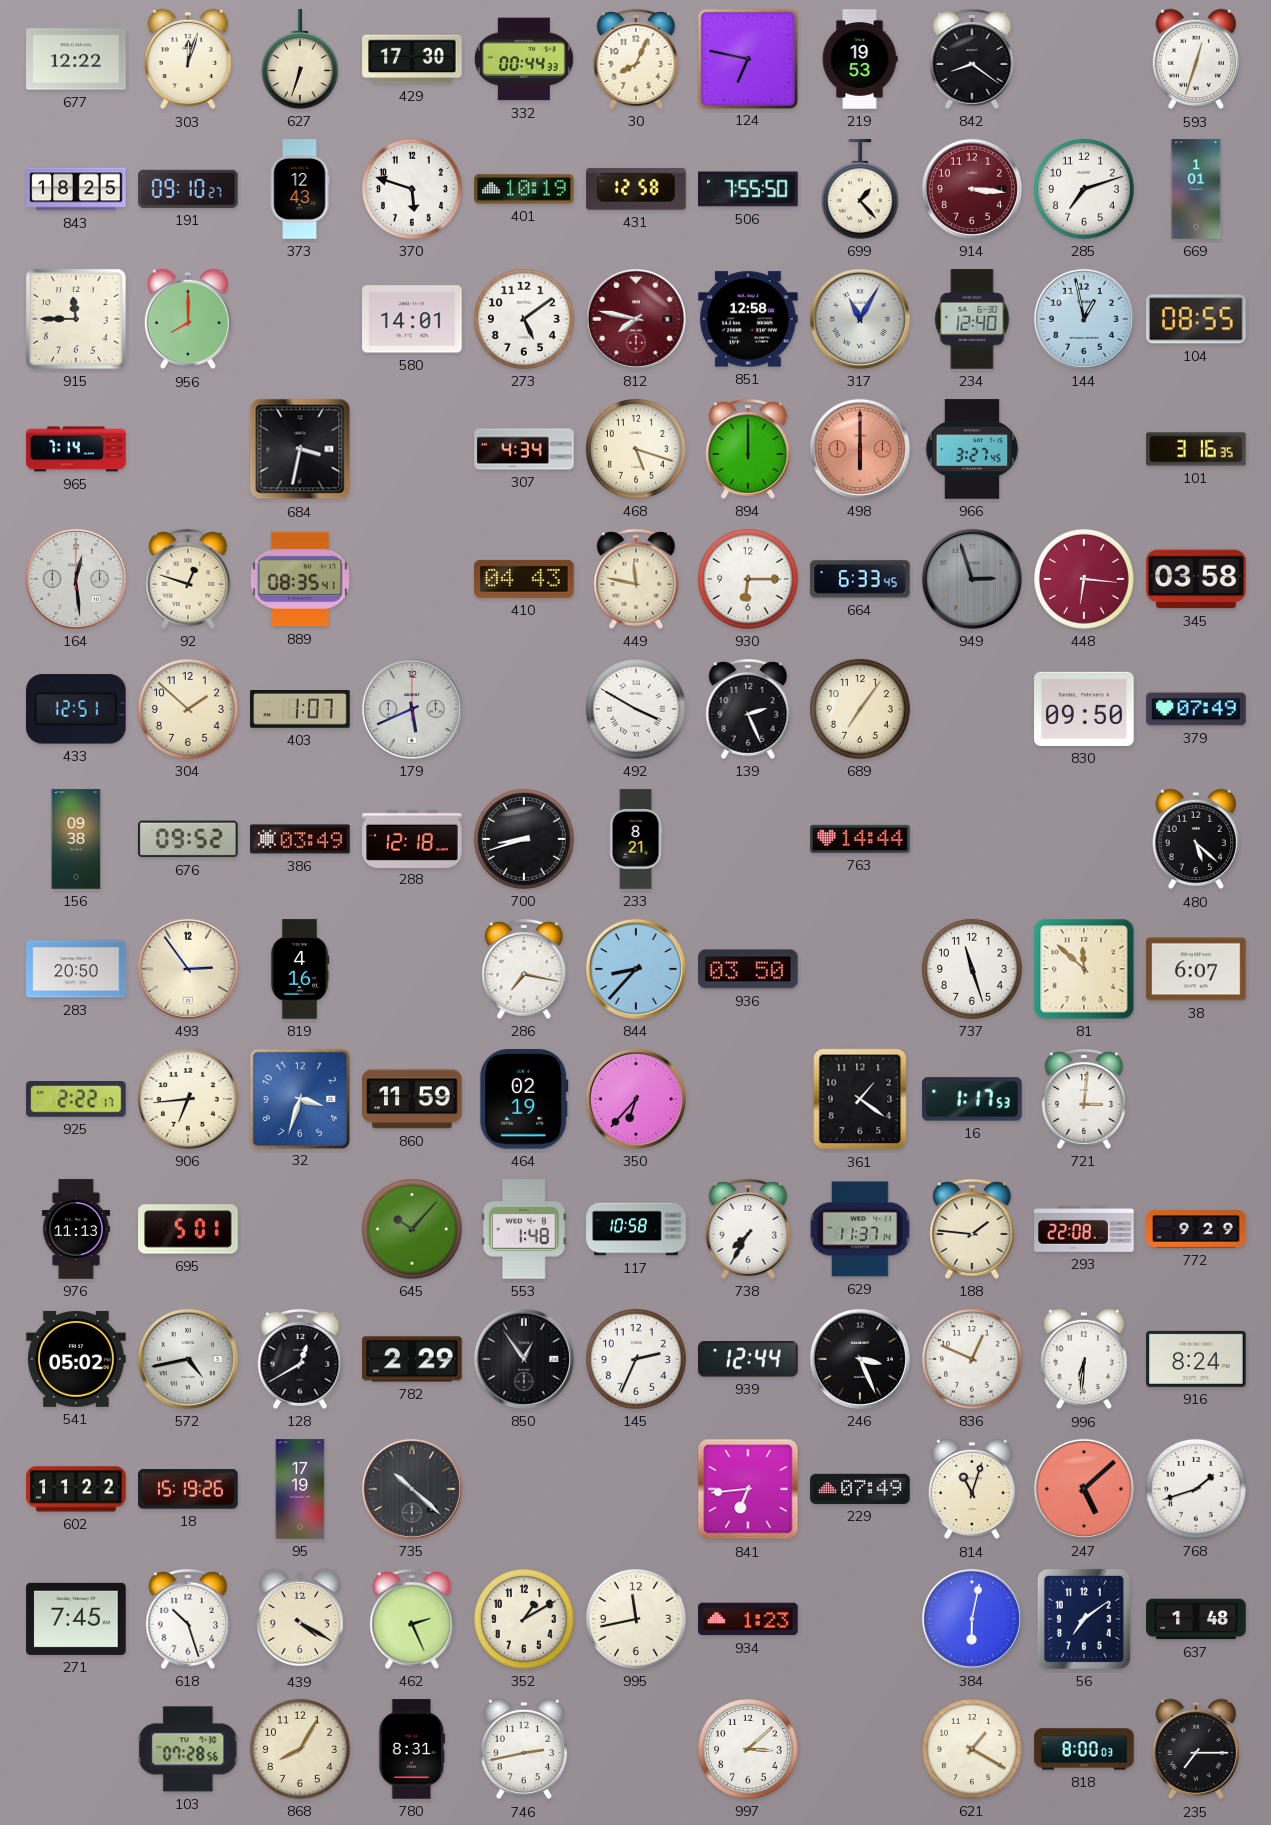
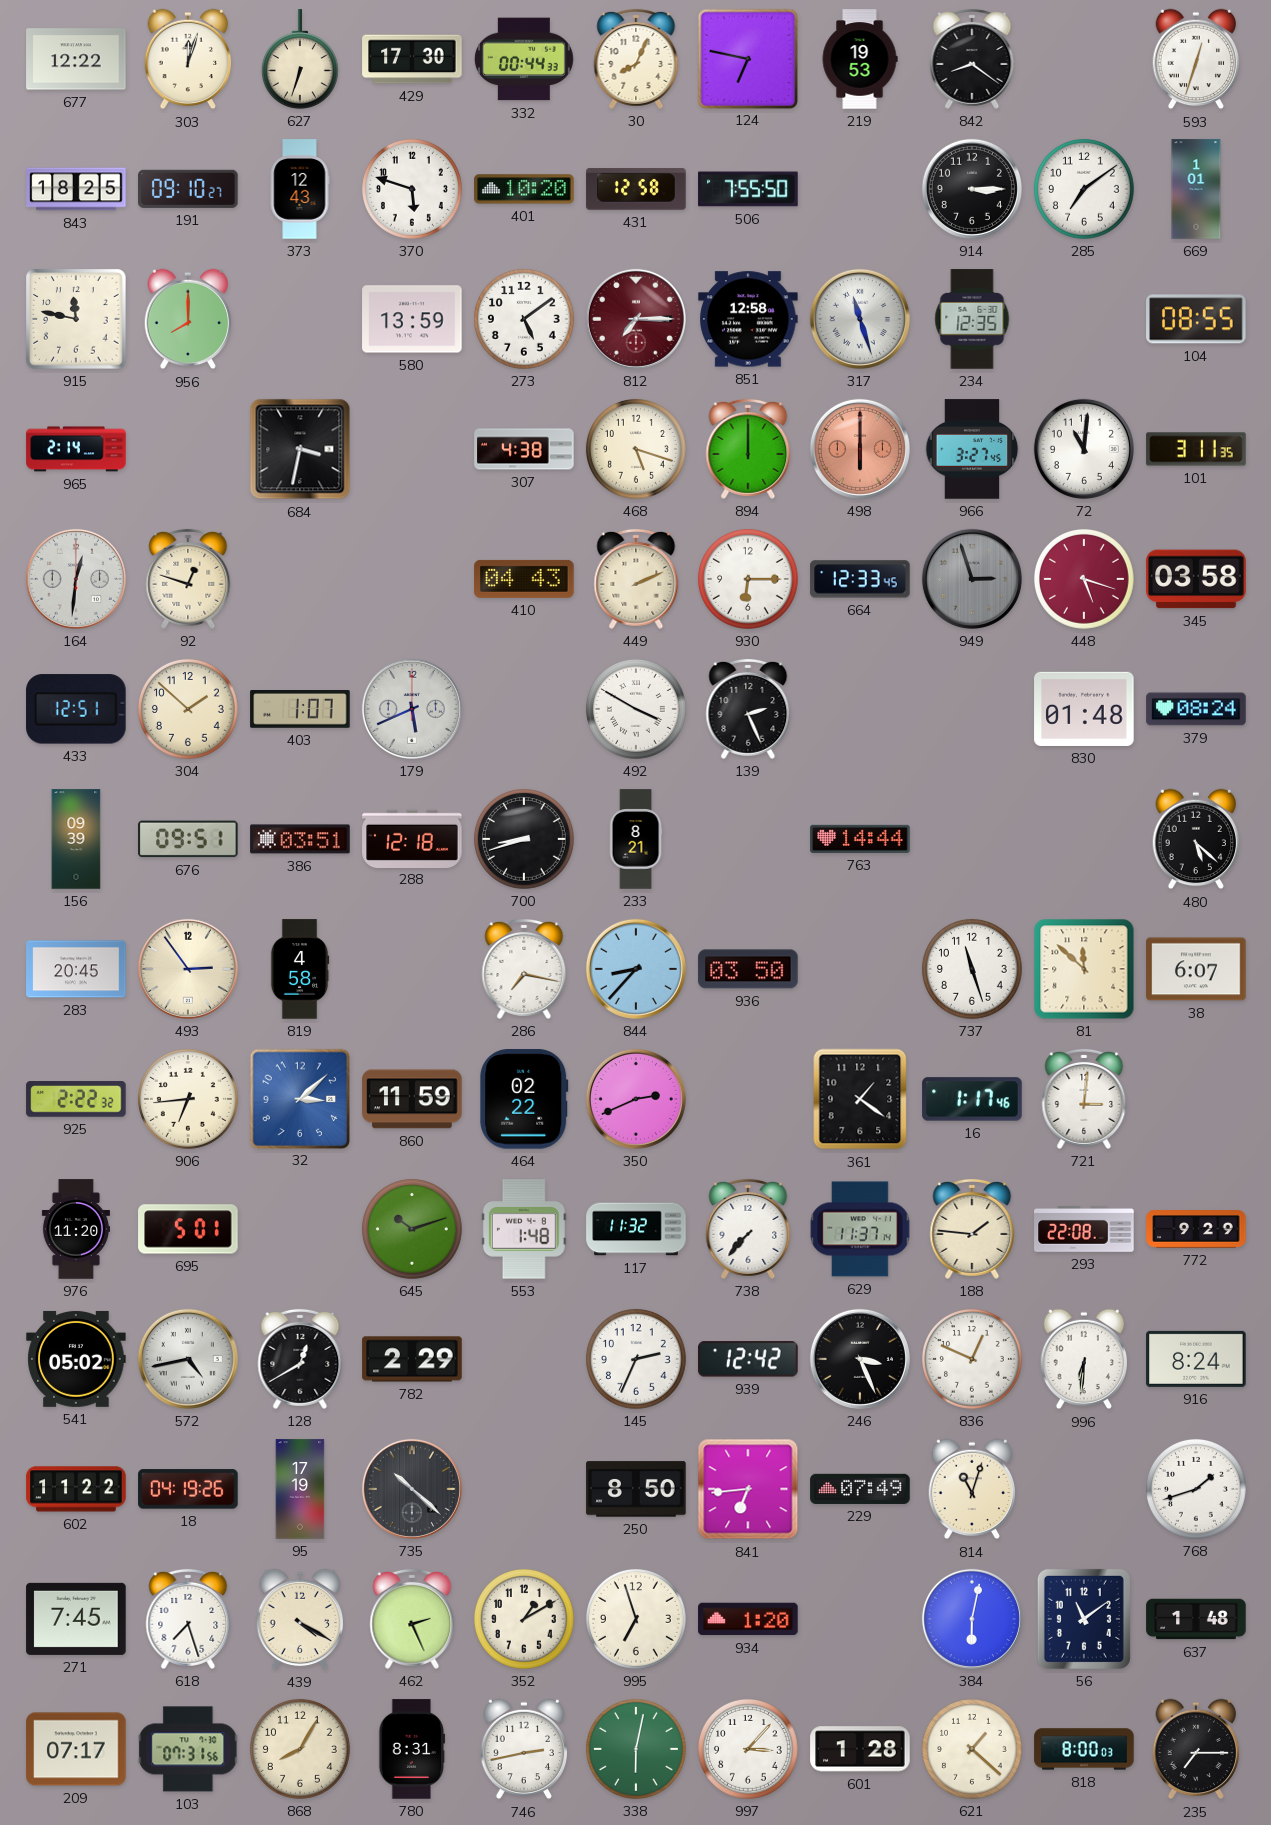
401: 10:19 -> 10:20
699: 1:23 -> none
914: 3:16 -> 3:15
914 dial: burgundy -> black
285: 7:12 -> 7:09
915: 11:45 -> 11:47
580: 14:01 -> 13:59
812: 7:47 -> 7:15
317: 11:05 -> 11:27
234: 12:40 -> 12:35
144: 12:58 -> none
965: 7:14 -> 2:14
307: 4:34 -> 4:38
72: none -> 11:01
101: 3:16 -> 3:11
164: 12:29 -> 12:31
889: 08:35 -> none
449: 11:47 -> 2:11
664: 6:33 -> 12:33
448: 6:16 -> 5:18
689: 7:06 -> none
830: 09:50 -> 01:48
379: 07:49 -> 08:24
156: 09:38 -> 09:39
676: 09:52 -> 09:51
386: 03:49 -> 03:51
283: 20:50 -> 20:45
819: 4:16 -> 4:58
925: 2:22:17 -> 2:22:32
32: 3:33 -> 3:08
464: 02:19 -> 02:22
350: 6:37 -> 2:41
16: 1:17:53 -> 1:17:46
976: 11:13 -> 11:20
645: 10:07 -> 10:12
117: 10:58 -> 11:32
738: 7:35 -> 7:37
850: 12:54 -> none
939: 12:44 -> 12:42
18: 15:19 -> 04:19
250: none -> 8:50
247: 5:08 -> none
618: 10:27 -> 7:27
995: 11:43 -> 6:57
934: 1:23 -> 1:20
56: 7:09 -> 11:09
209: none -> 07:17
103: 07:28 -> 07:31
338: none -> 6:02
997: 3:08 -> 3:07
601: none -> 1:28
621: 1:20 -> 1:22
